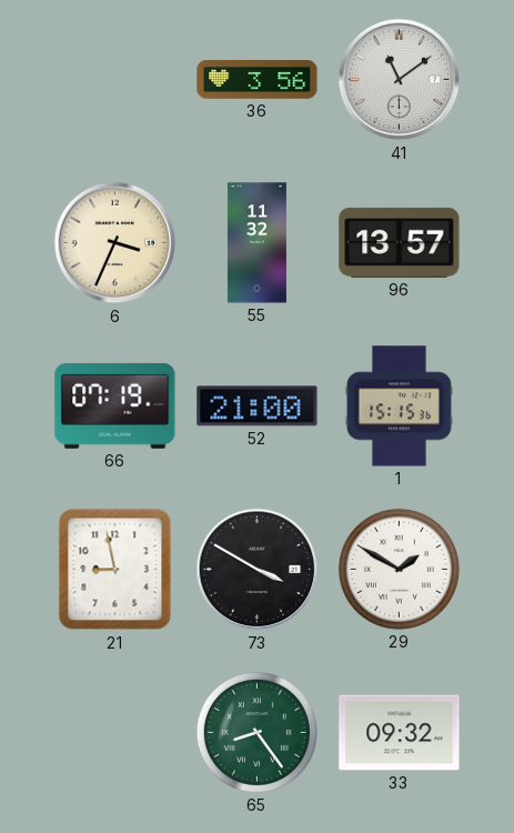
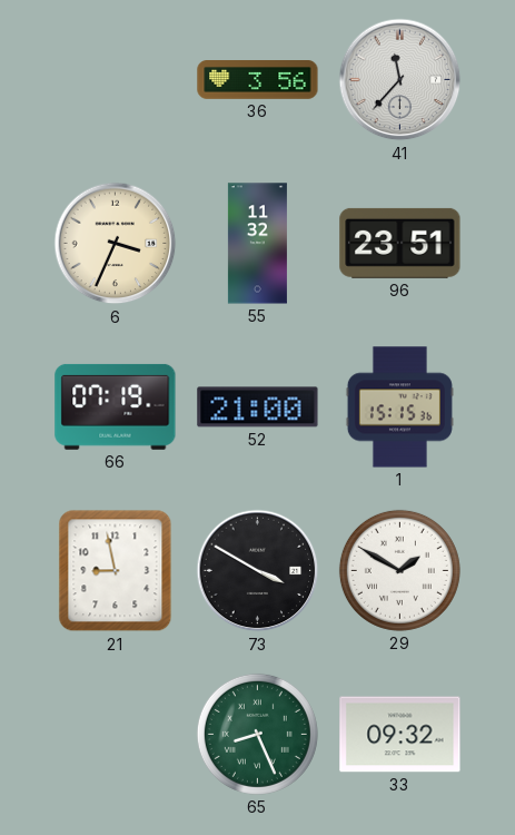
41: 11:09 -> 11:37
96: 13:57 -> 23:51
65: 8:24 -> 8:26
